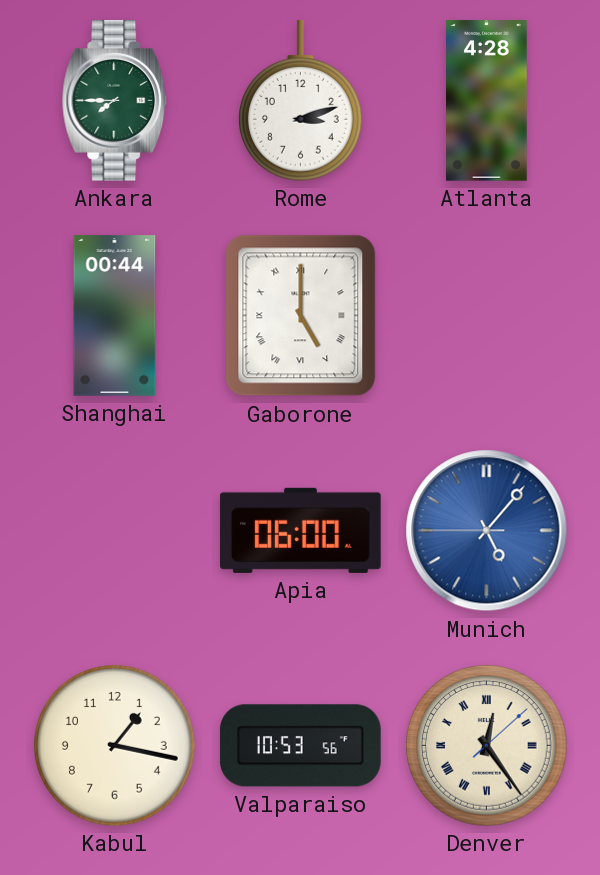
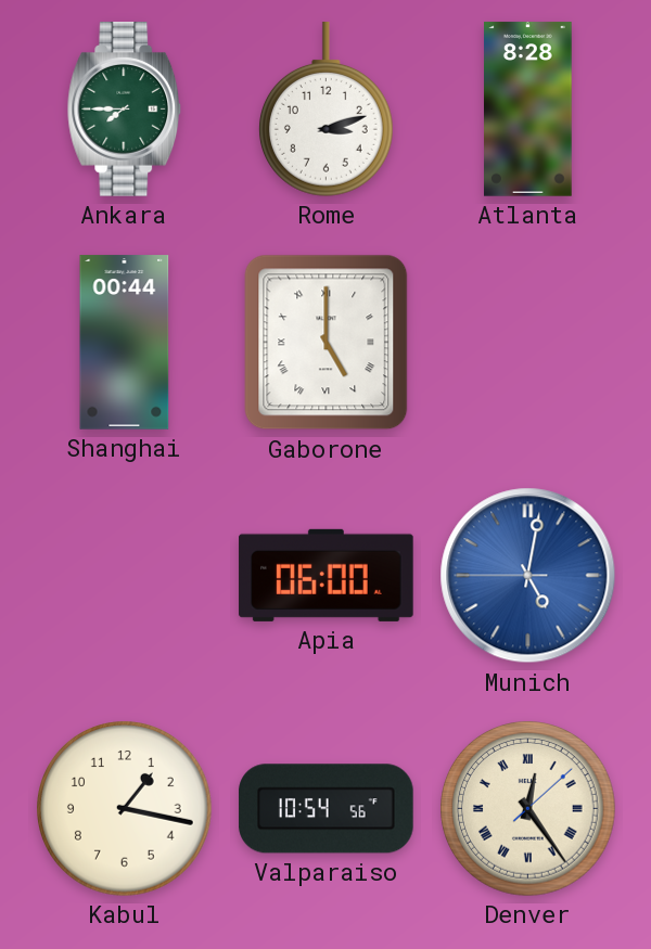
Atlanta: 4:28 -> 8:28
Munich: 5:06 -> 5:01
Valparaiso: 10:53 -> 10:54
